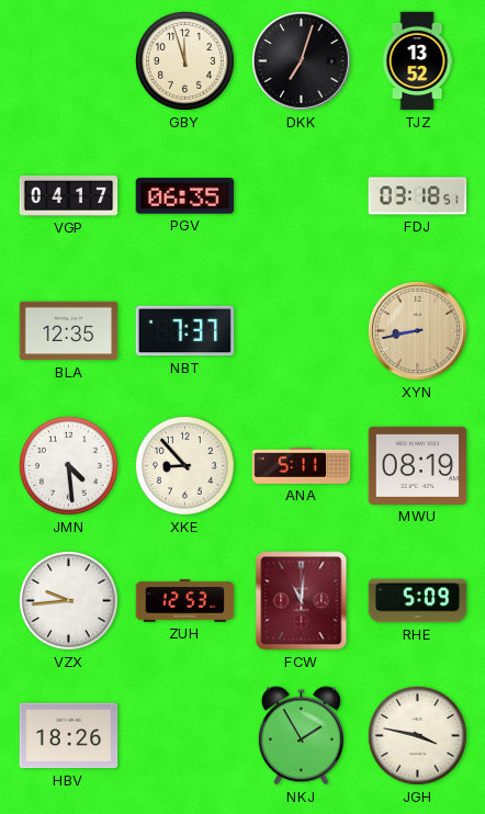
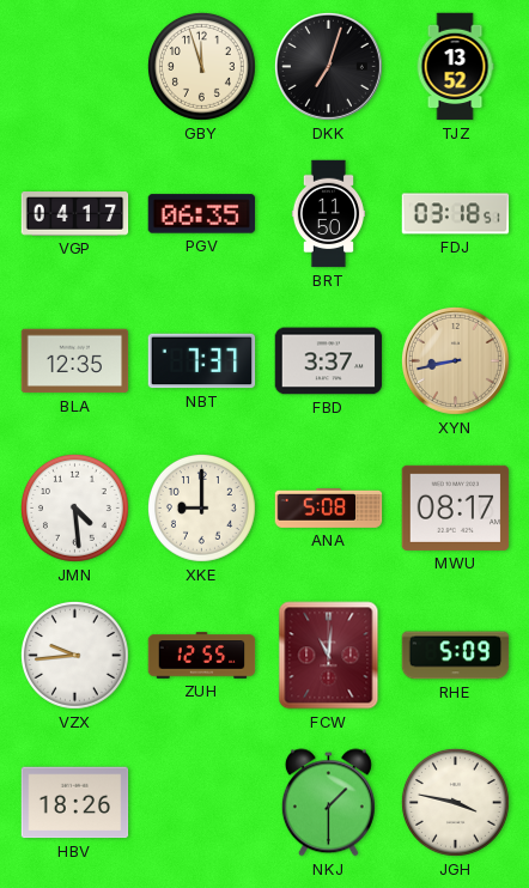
BRT: none -> 11:50
FBD: none -> 3:37
XKE: 8:53 -> 9:00
ANA: 5:11 -> 5:08
MWU: 08:19 -> 08:17
ZUH: 12:53 -> 12:55
NKJ: 1:55 -> 1:30
